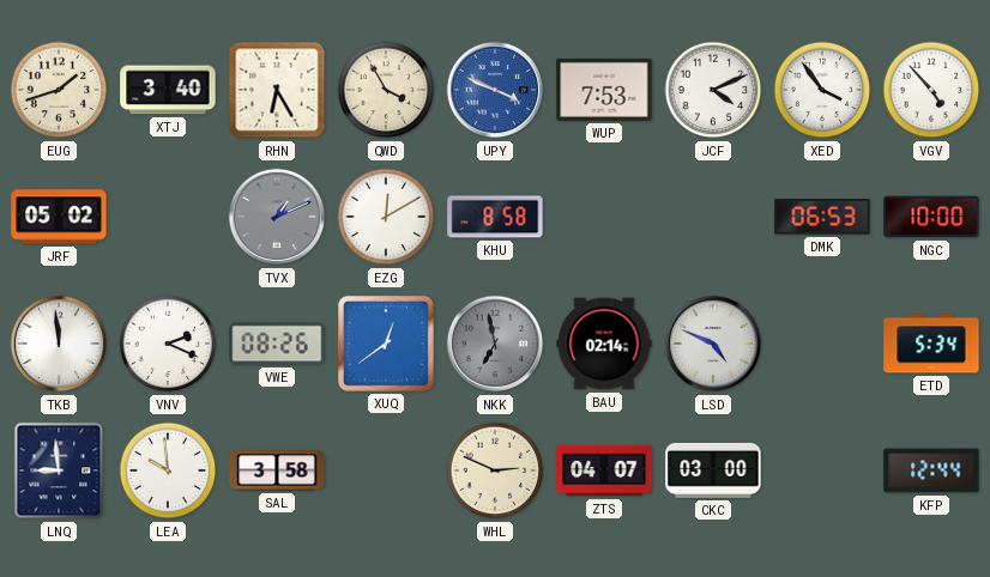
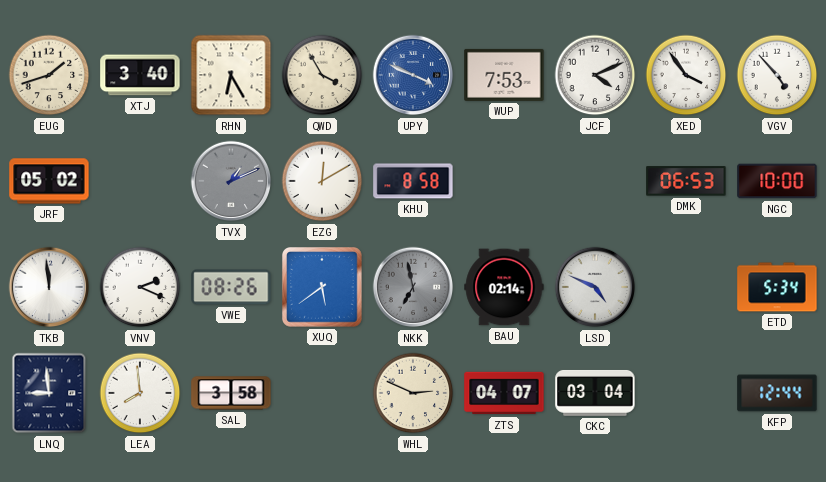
XUQ: 12:39 -> 5:39
LEA: 9:59 -> 7:59
CKC: 03:00 -> 03:04
